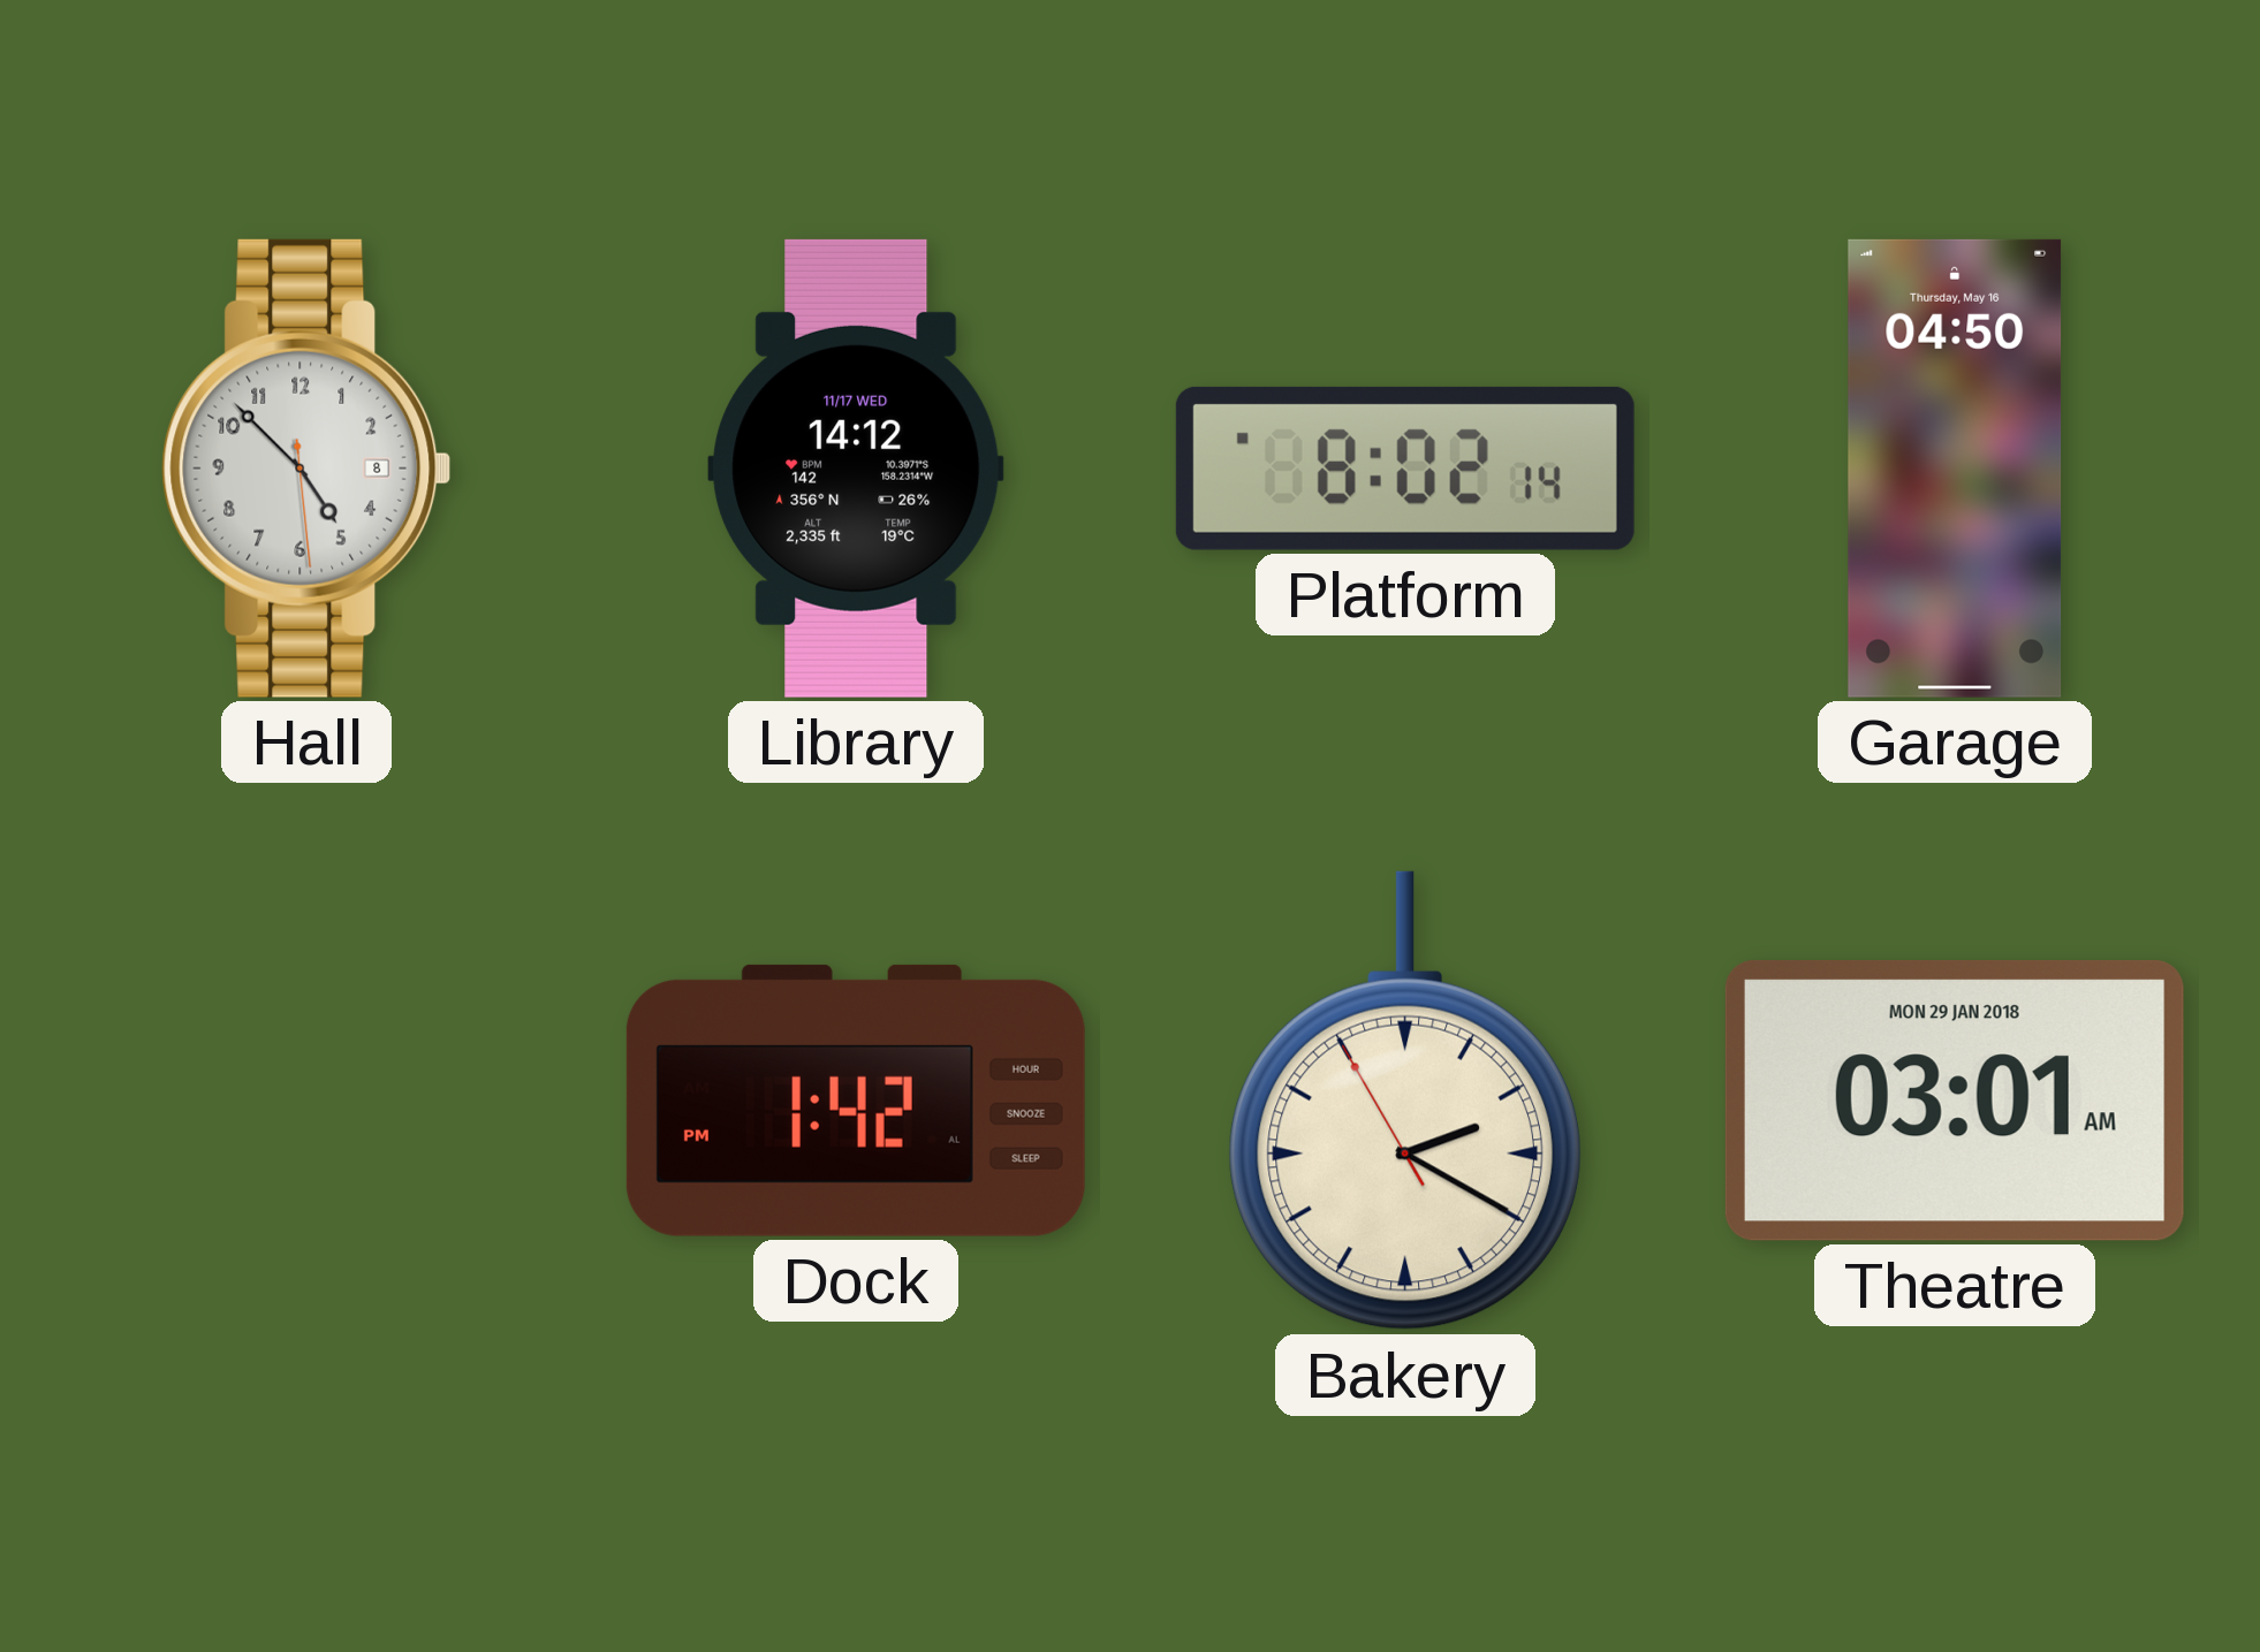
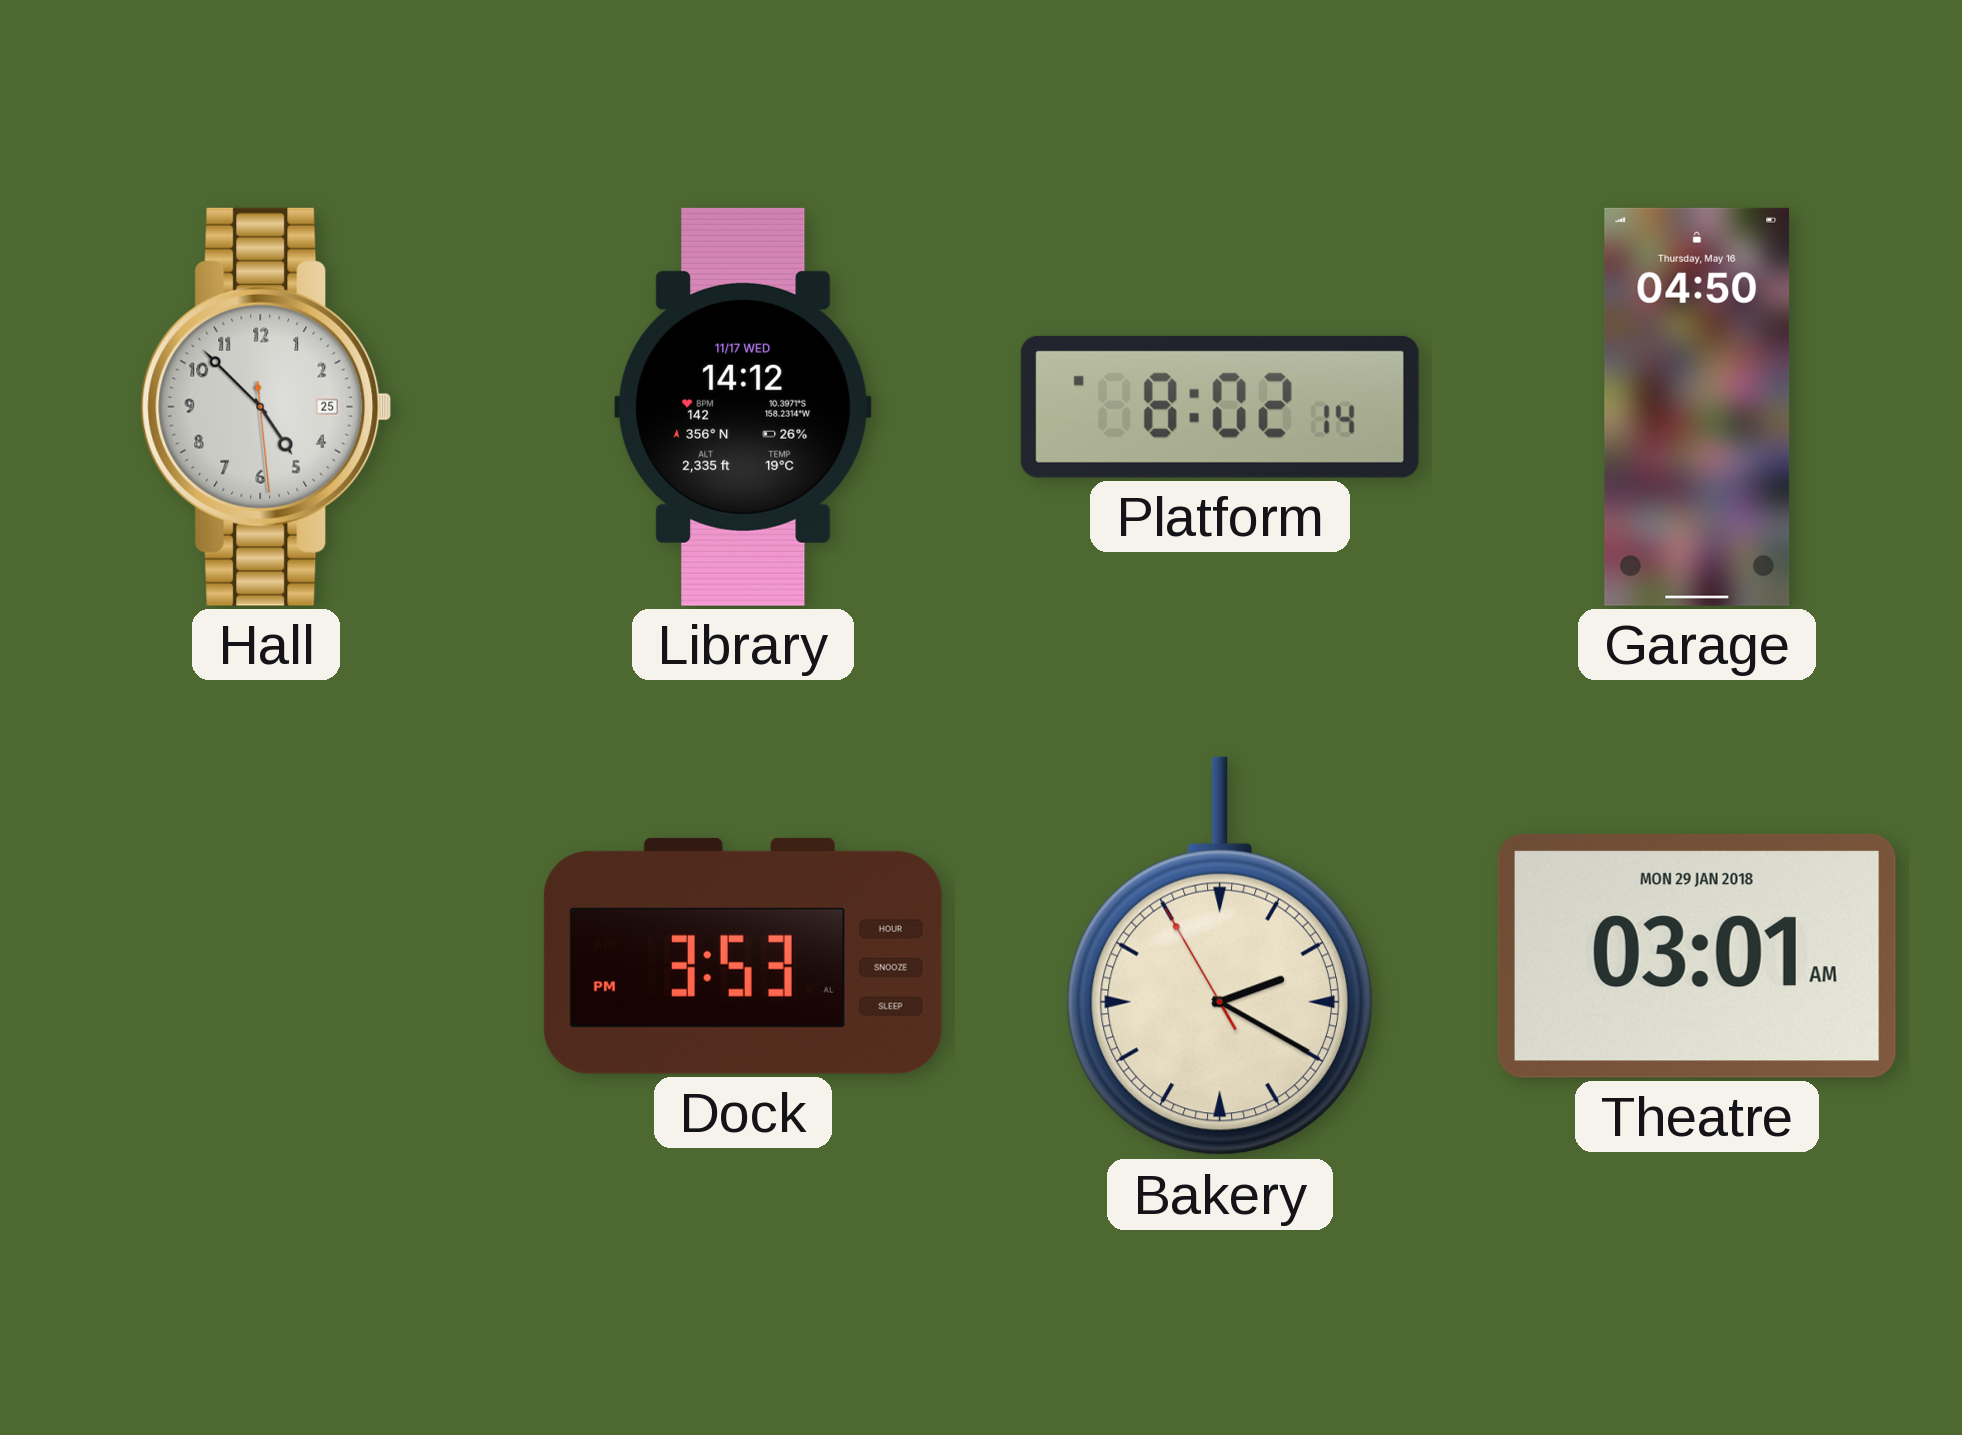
Hall date: 8 -> 25
Dock: 1:42 -> 3:53
